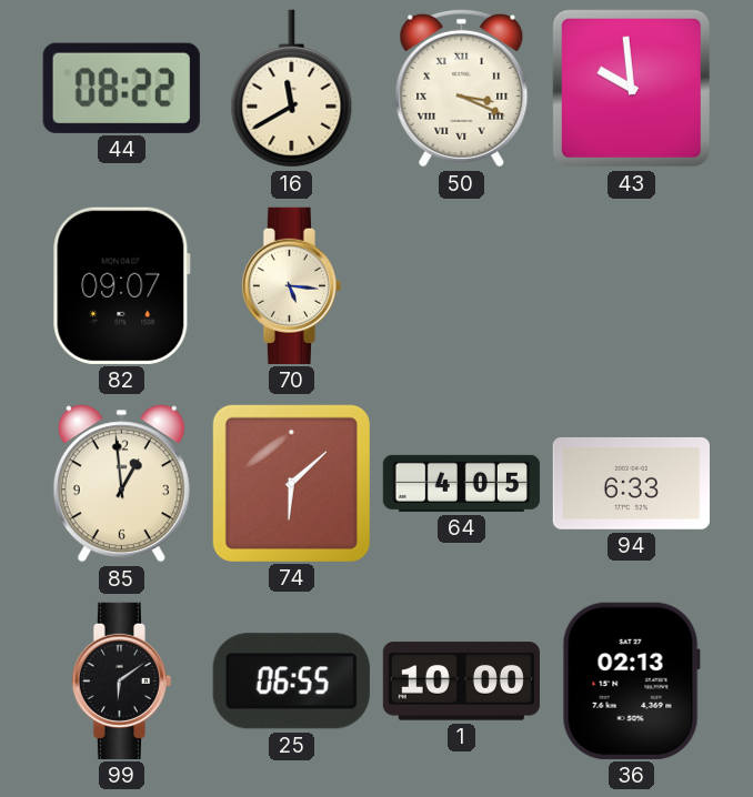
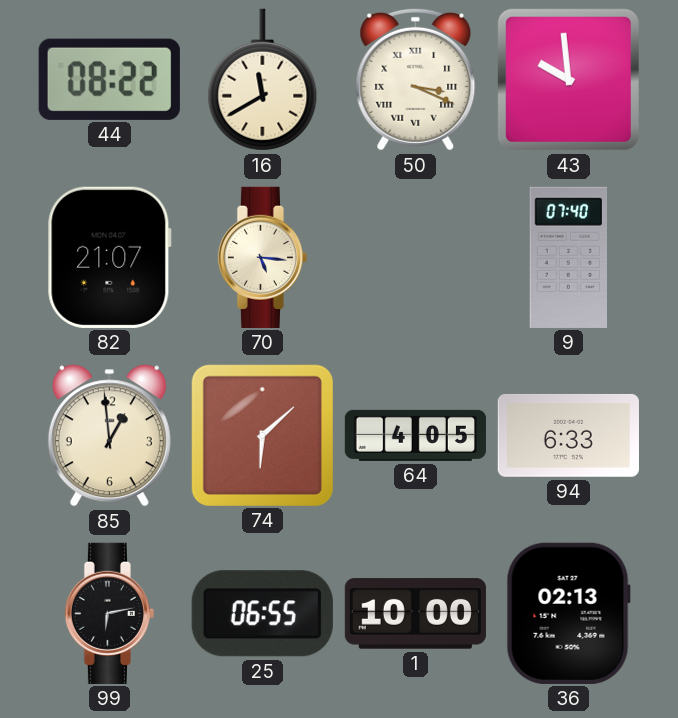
82: 09:07 -> 21:07
9: none -> 07:40
99: 6:09 -> 6:13
